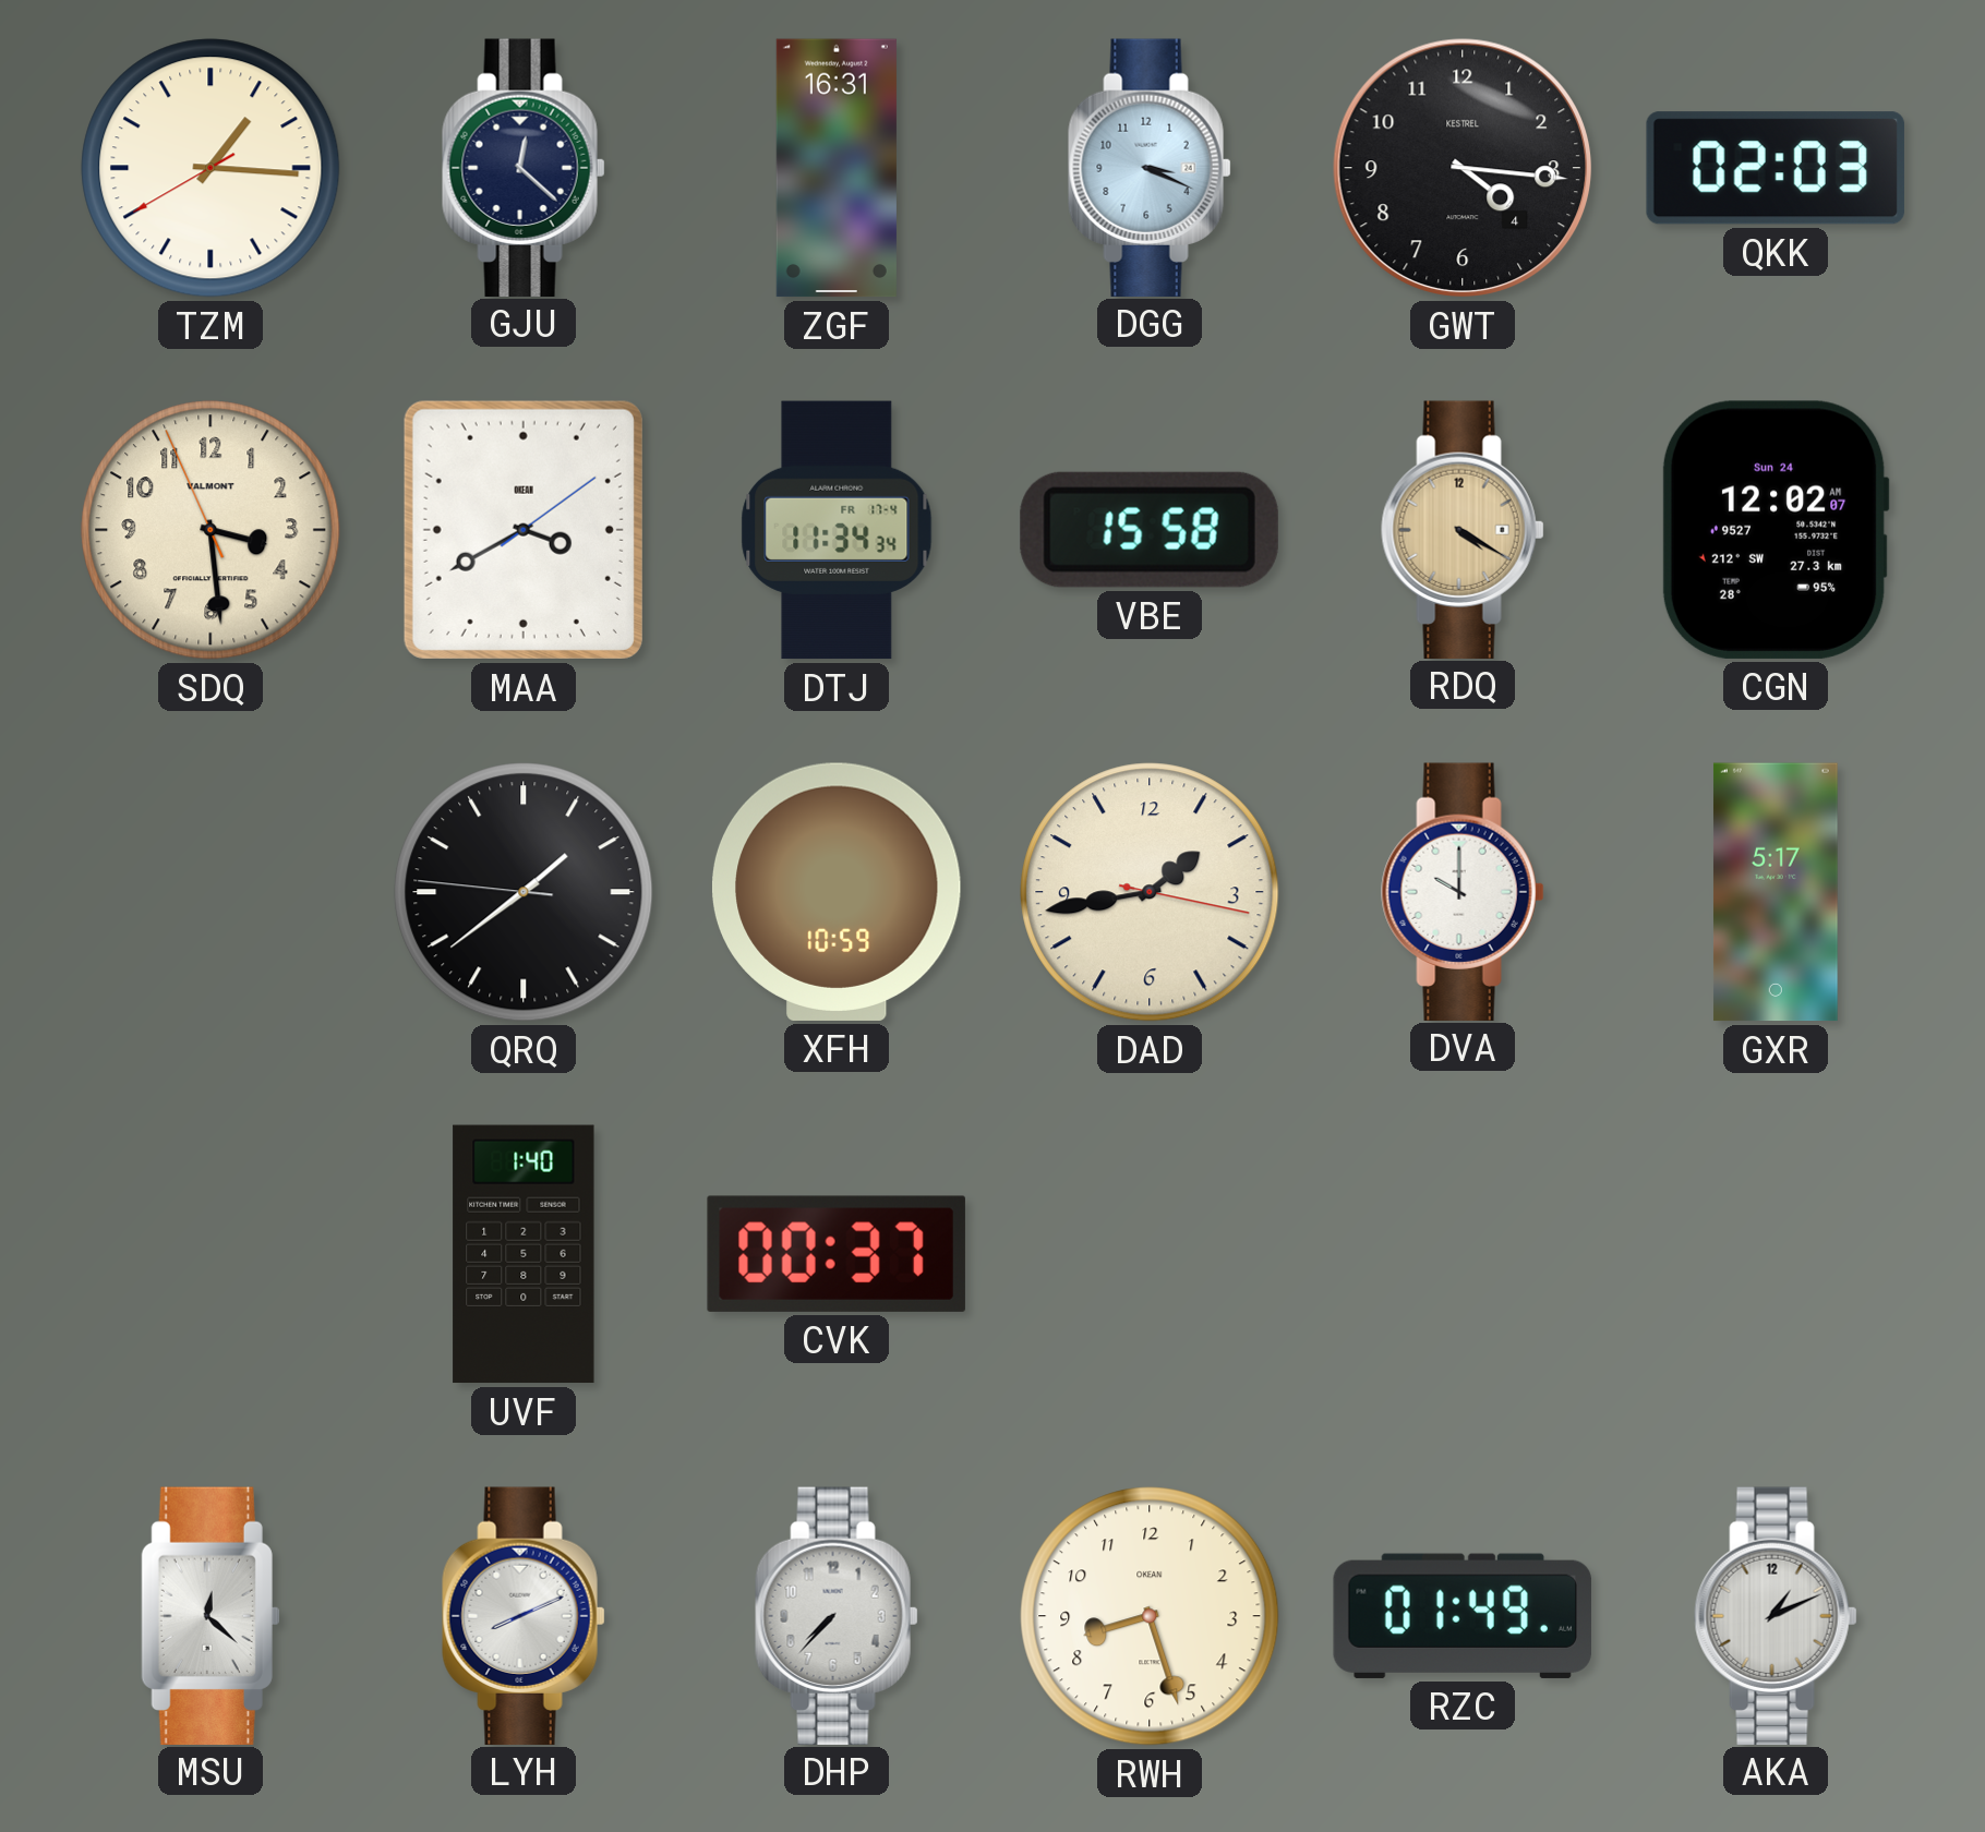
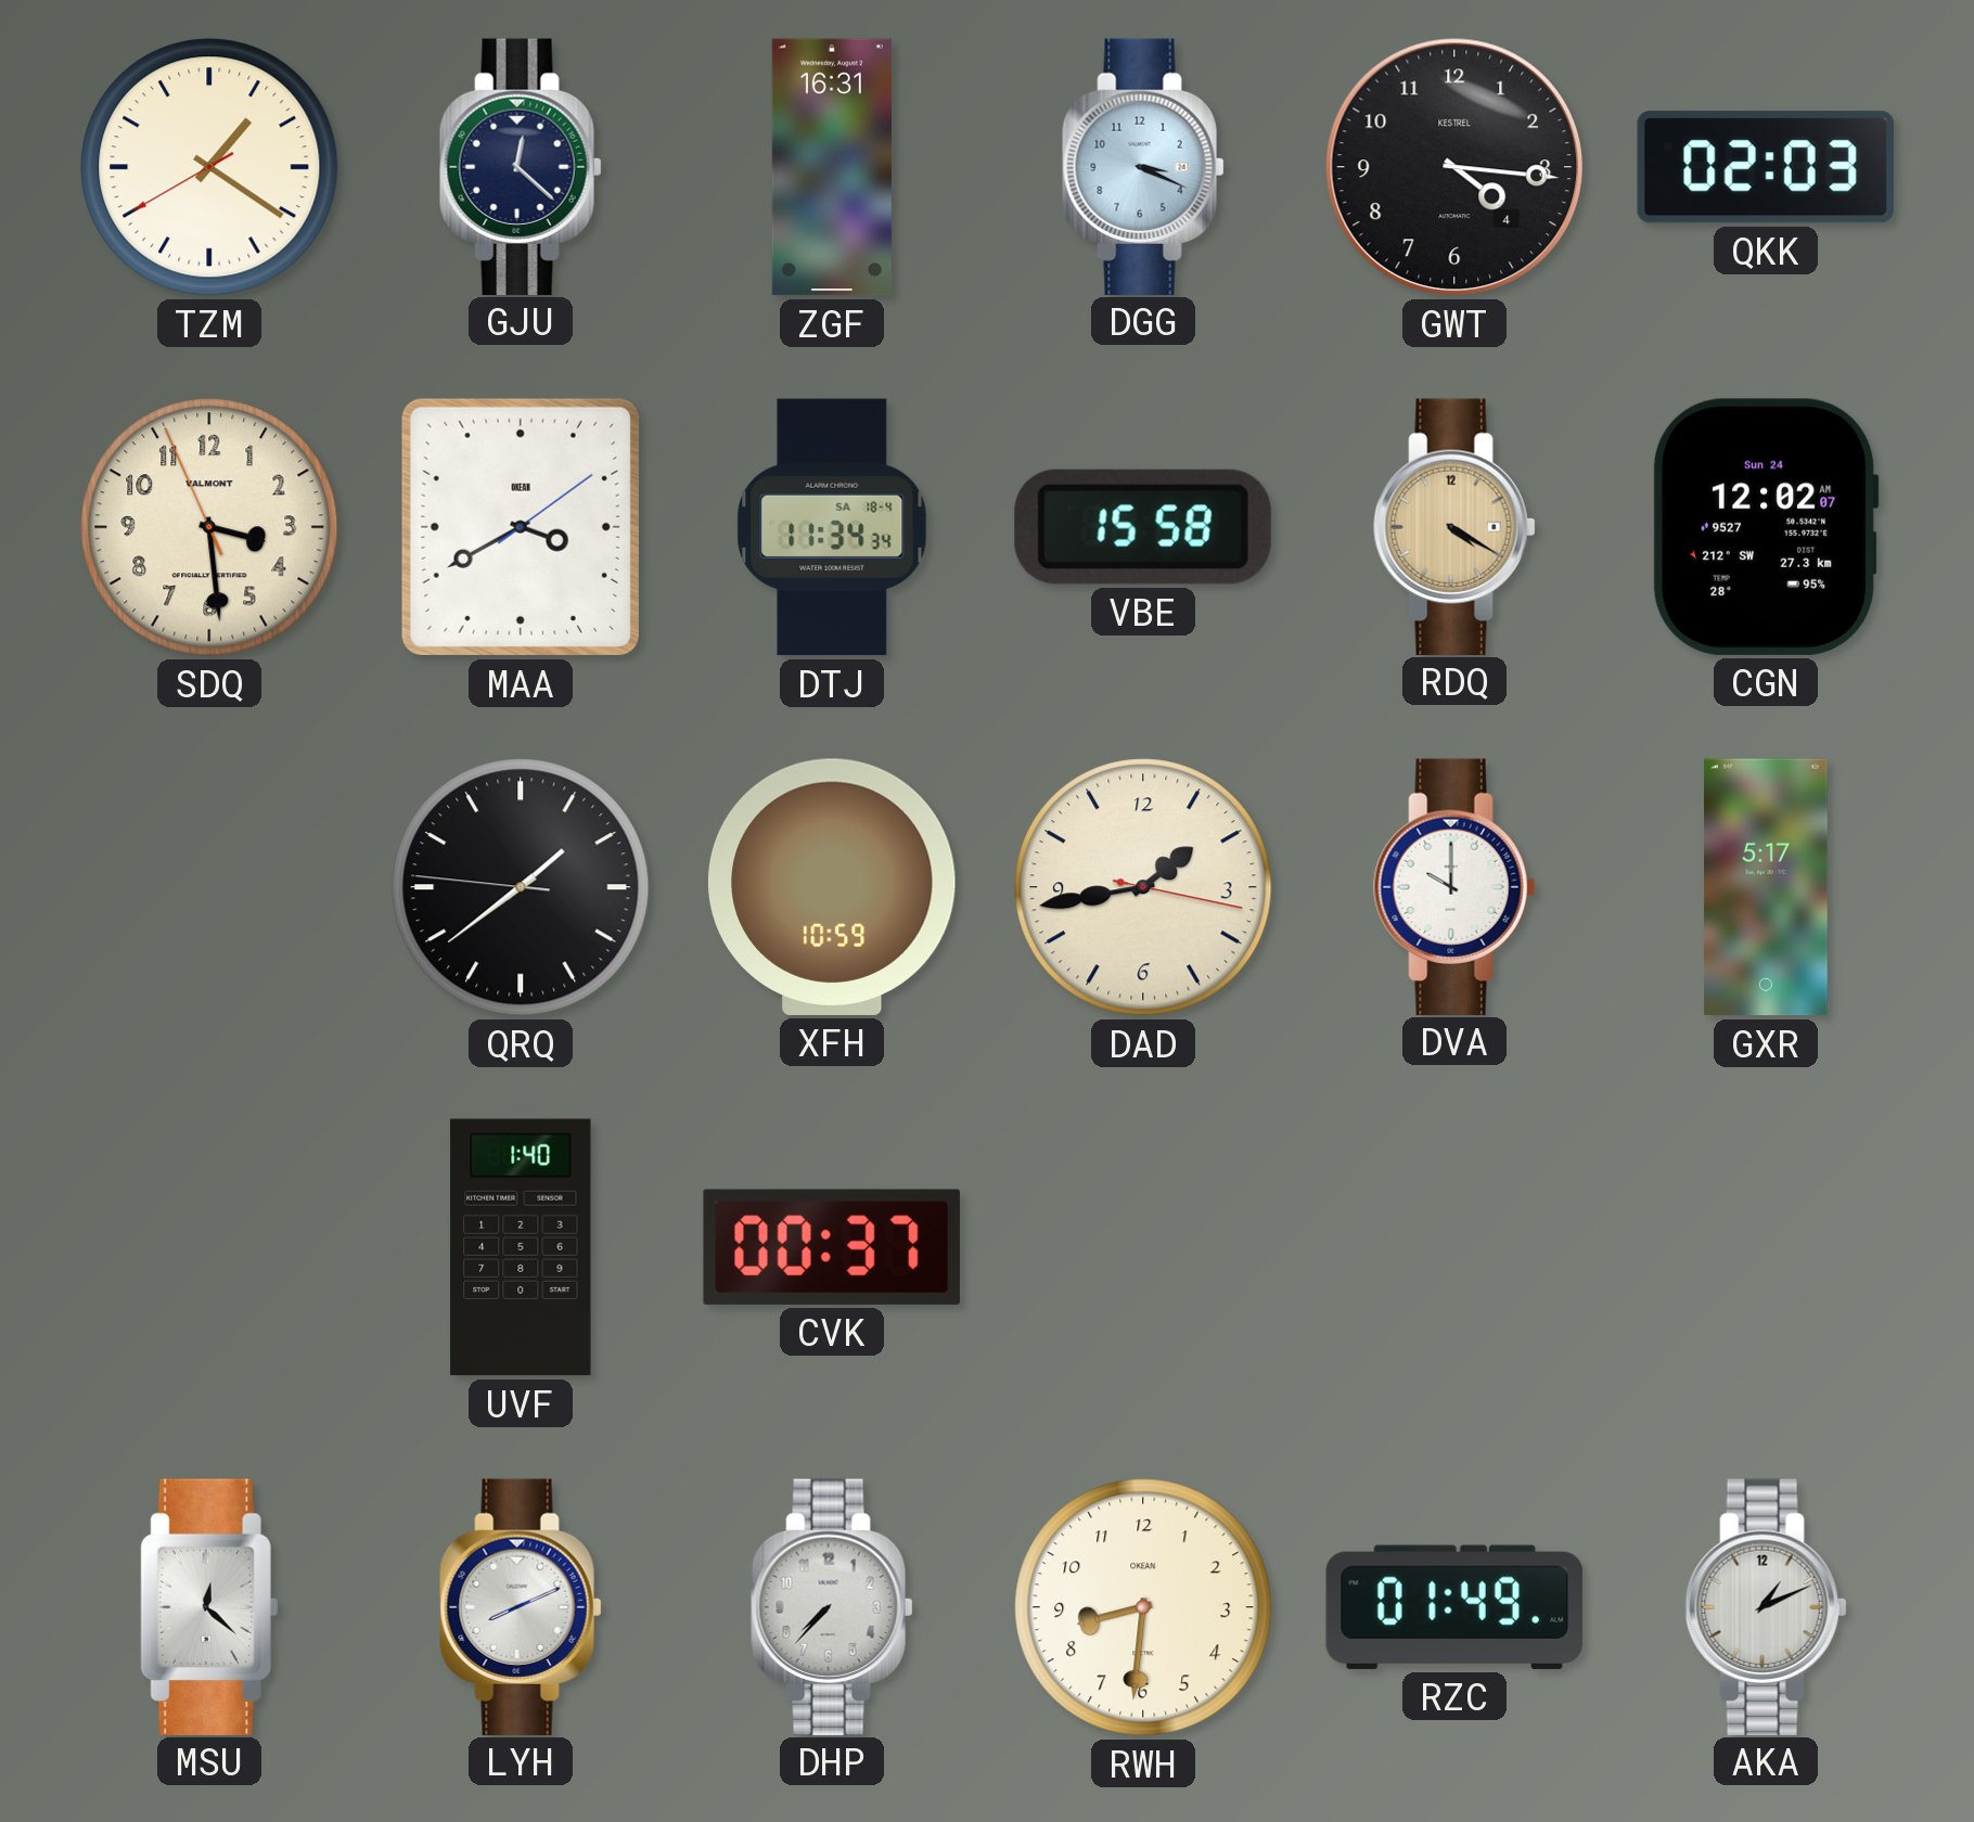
TZM: 1:15 -> 1:20
DTJ date: FR 17-4 -> SA 18-4
RWH: 8:27 -> 8:31
